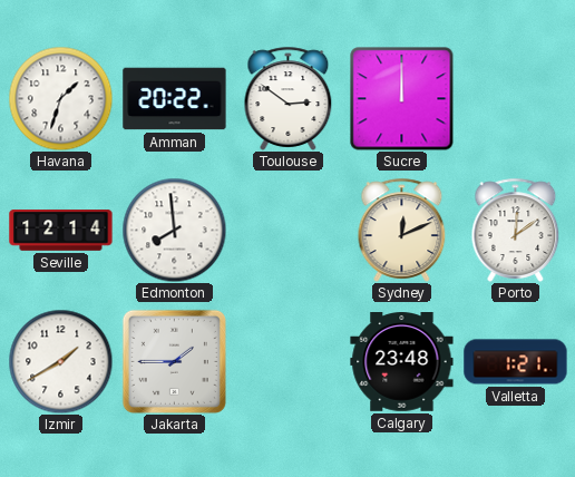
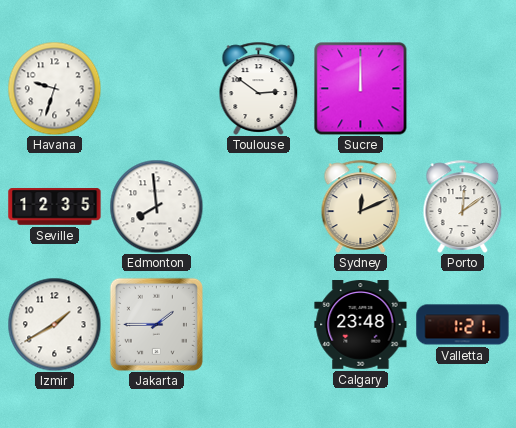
Havana: 1:33 -> 9:33
Amman: 20:22 -> none
Seville: 12:14 -> 12:35
